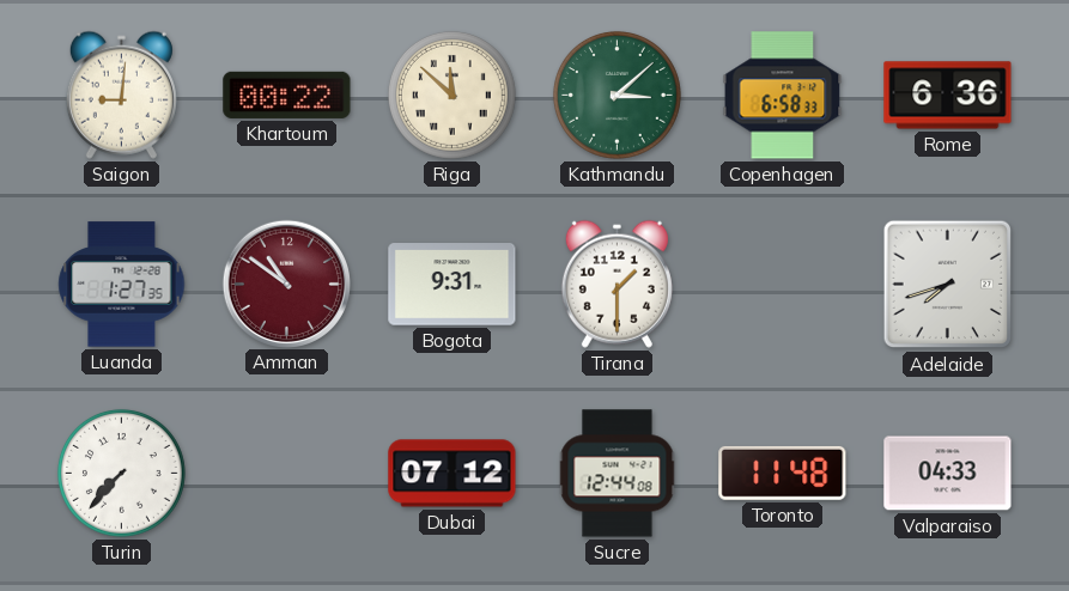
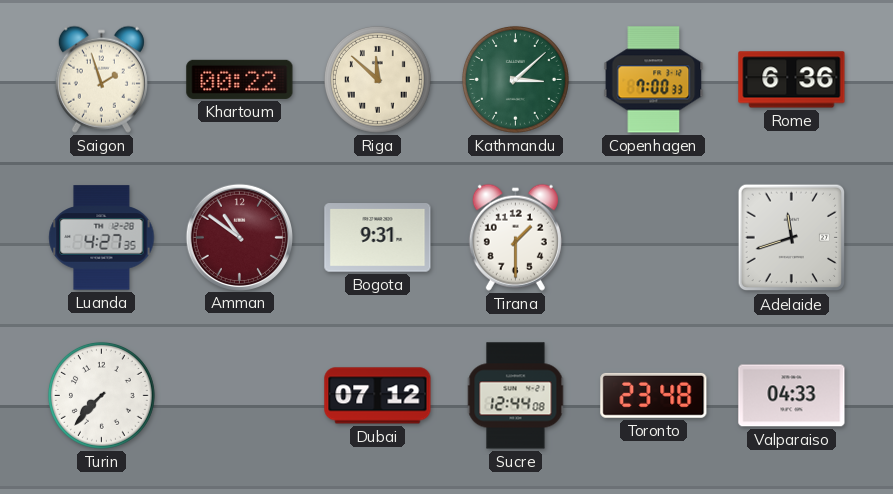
Saigon: 9:01 -> 1:57
Copenhagen: 6:58 -> 7:00
Luanda: 1:27 -> 4:27
Adelaide: 7:42 -> 11:42
Toronto: 11:48 -> 23:48
